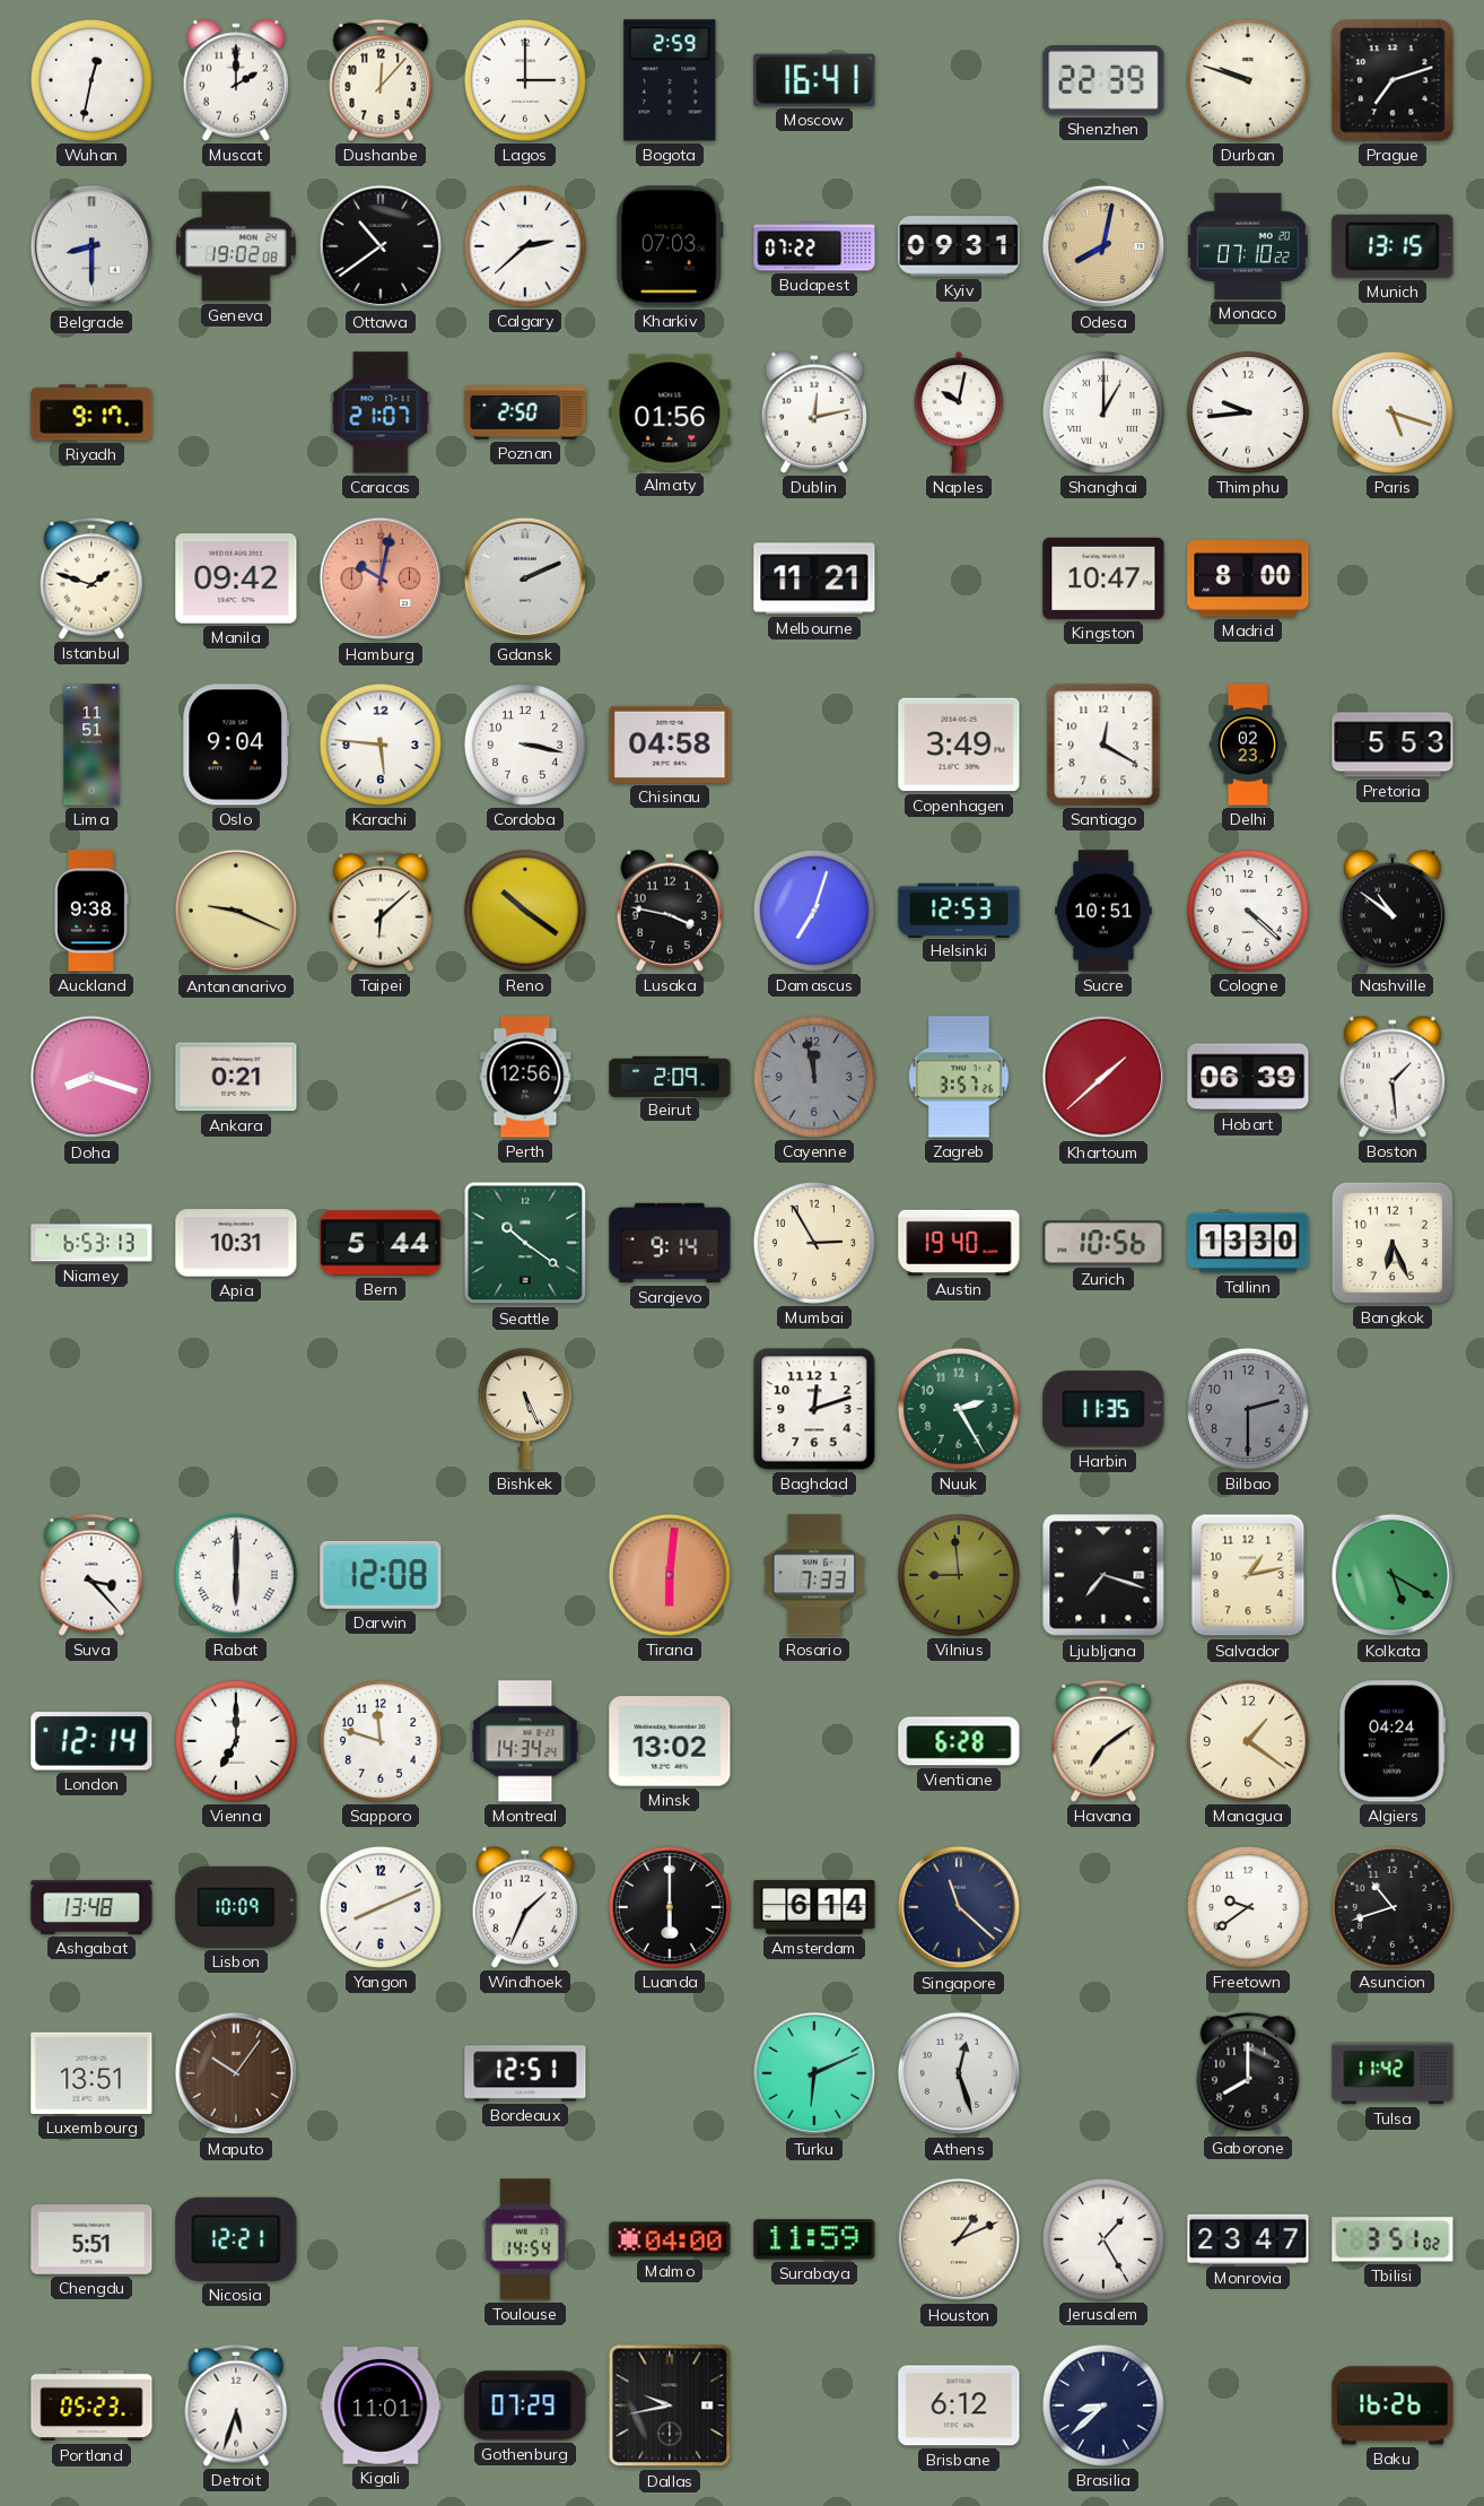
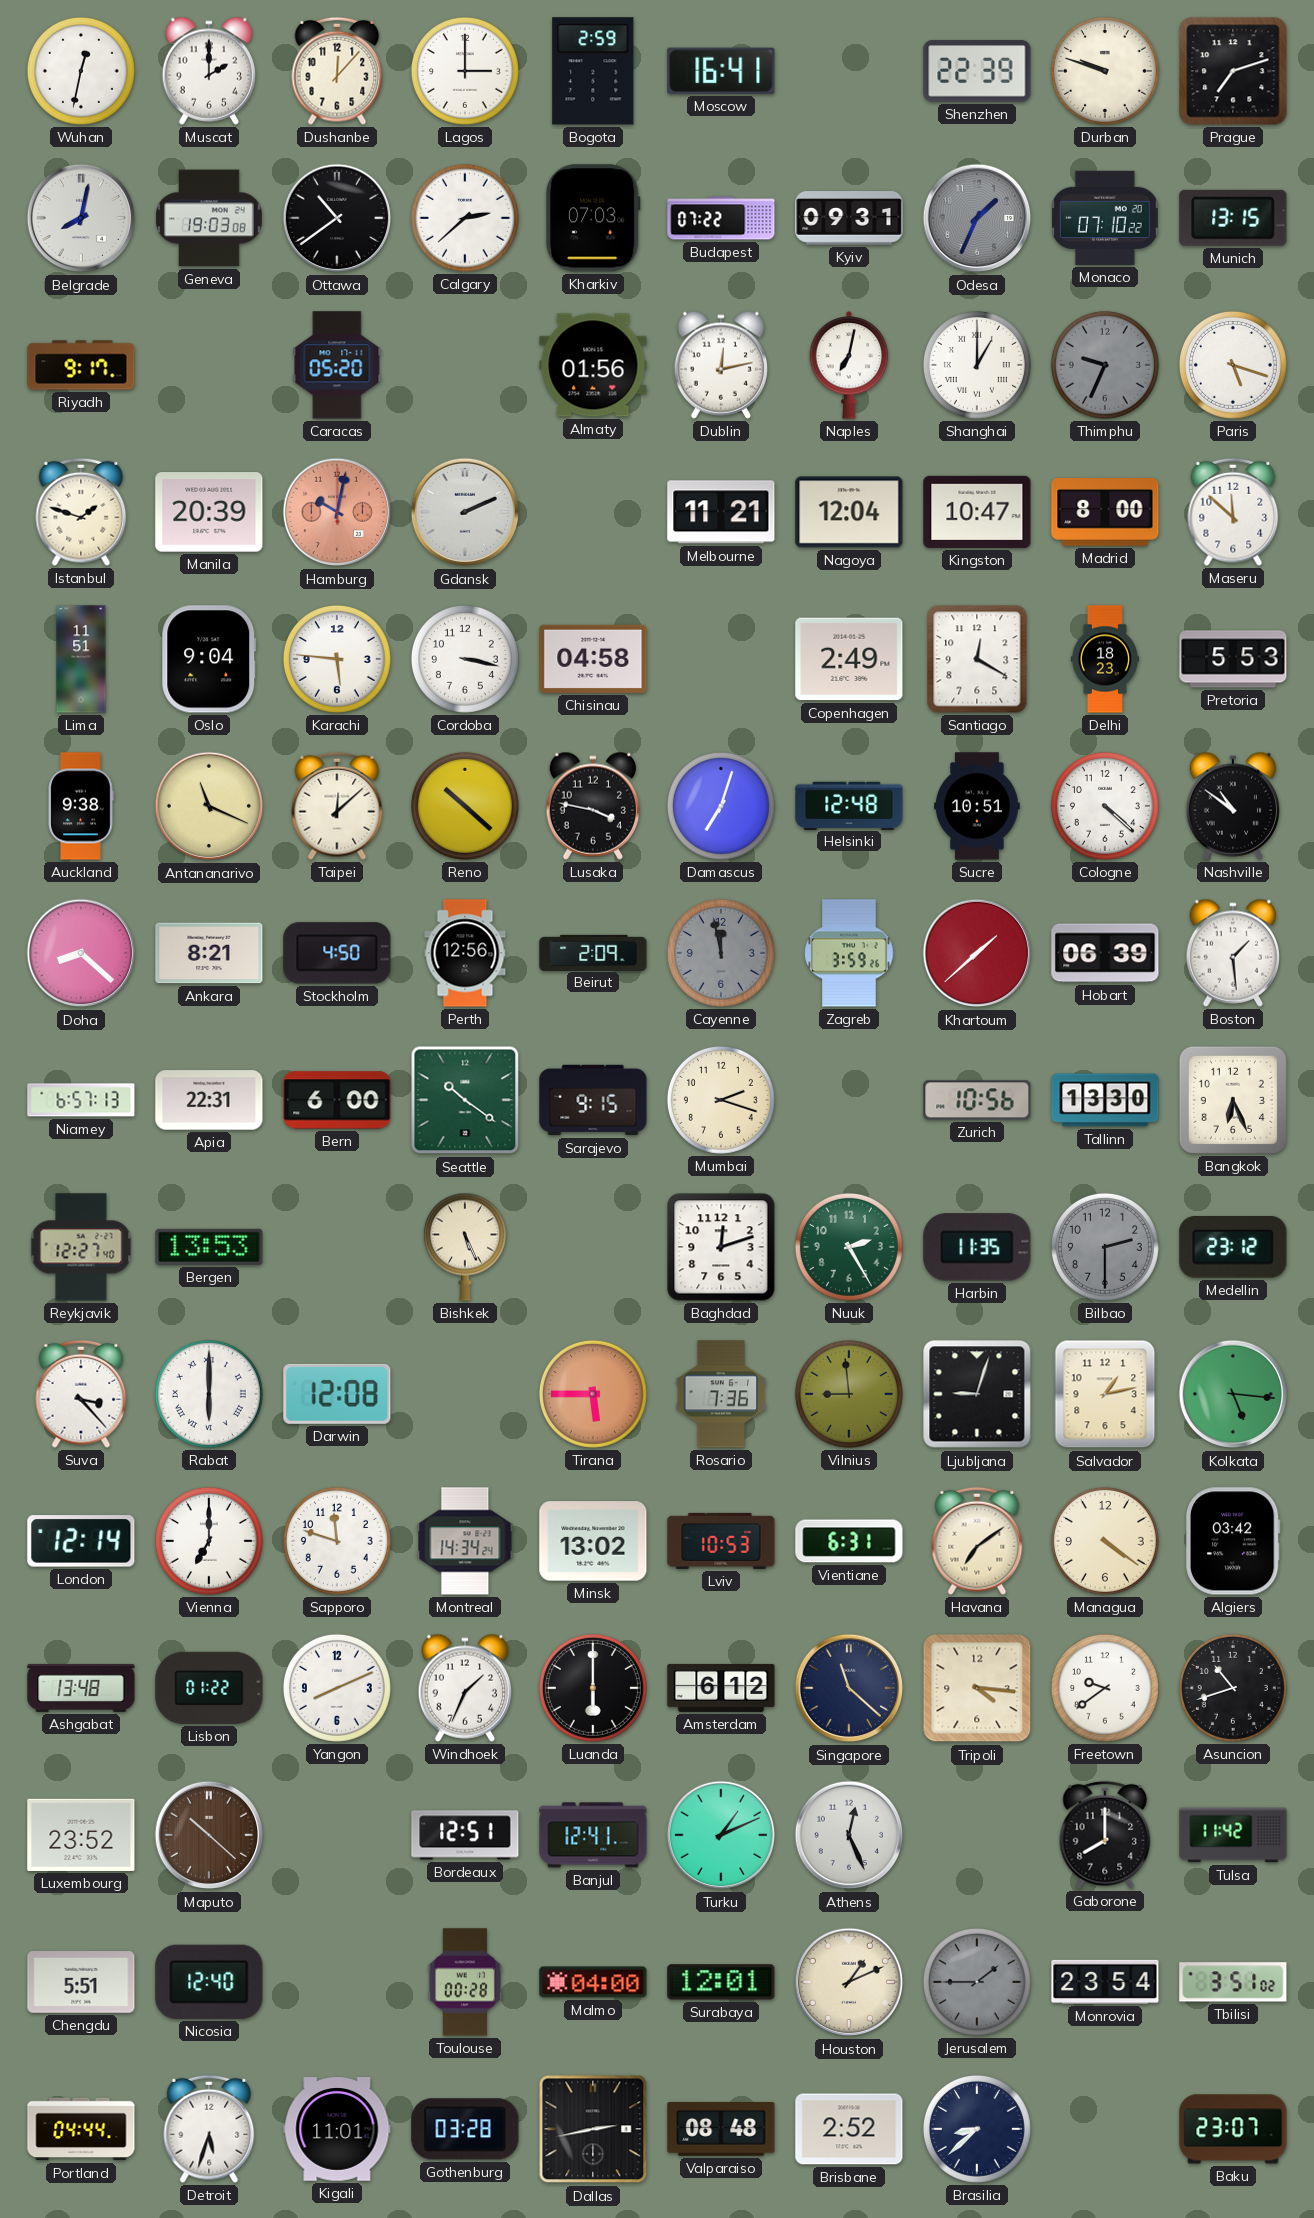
Belgrade: 8:30 -> 8:02
Geneva: 19:02 -> 19:03
Odesa: 8:02 -> 1:34
Odesa dial: champagne -> grey
Caracas: 21:07 -> 05:20
Poznan: 2:50 -> none
Naples: 10:02 -> 7:02
Thimphu: 9:44 -> 9:34
Thimphu dial: white -> grey
Manila: 09:42 -> 20:39
Nagoya: none -> 12:04
Maseru: none -> 11:52
Copenhagen: 3:49 -> 2:49
Delhi: 02:23 -> 18:23
Antananarivo: 9:19 -> 11:19
Taipei: 6:08 -> 12:08
Reno: 10:21 -> 10:22
Helsinki: 12:53 -> 12:48
Doha: 8:18 -> 8:22
Ankara: 0:21 -> 8:21
Stockholm: none -> 4:50
Zagreb: 3:57 -> 3:59
Niamey: 6:53 -> 6:57
Apia: 10:31 -> 22:31
Bern: 5:44 -> 6:00
Sarajevo: 9:14 -> 9:15
Mumbai: 2:55 -> 2:18
Austin: 19:40 -> none
Reykjavik: none -> 12:27
Bergen: none -> 13:53
Medellin: none -> 23:12
Tirana: 6:01 -> 5:45
Rosario: 7:33 -> 7:36
Ljubljana: 7:18 -> 9:03
Kolkata: 5:20 -> 5:16
Lviv: none -> 10:53
Vientiane: 6:28 -> 6:31
Managua: 1:21 -> 4:21
Algiers: 04:24 -> 03:42
Lisbon: 10:09 -> 01:22
Amsterdam: 6:14 -> 6:12
Tripoli: none -> 4:16
Luxembourg: 13:51 -> 23:52
Maputo: 10:06 -> 10:22
Banjul: none -> 12:41
Turku: 6:11 -> 1:11
Athens: 12:27 -> 12:26
Nicosia: 12:21 -> 12:40
Toulouse: 14:54 -> 00:28
Surabaya: 11:59 -> 12:01
Jerusalem: 1:25 -> 1:45
Jerusalem dial: white -> grey
Monrovia: 23:47 -> 23:54
Portland: 05:23 -> 04:44
Gothenburg: 07:29 -> 03:28
Dallas: 9:43 -> 2:43
Valparaiso: none -> 08:48
Brisbane: 6:12 -> 2:52
Baku: 16:26 -> 23:07
